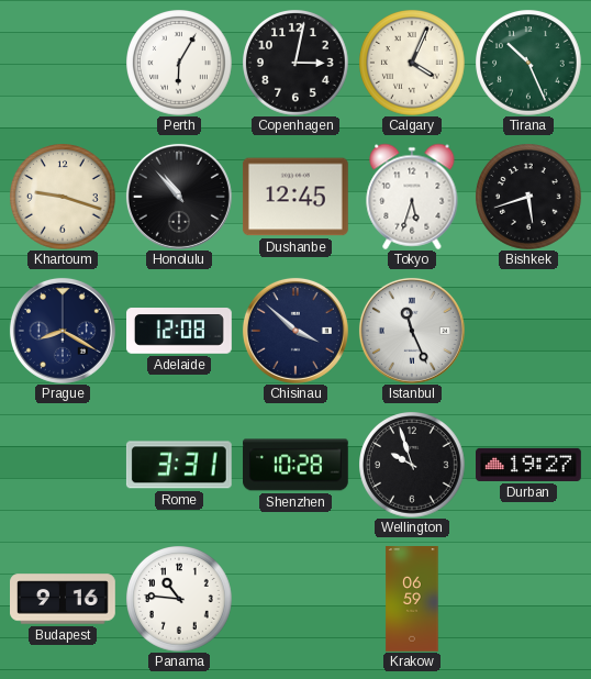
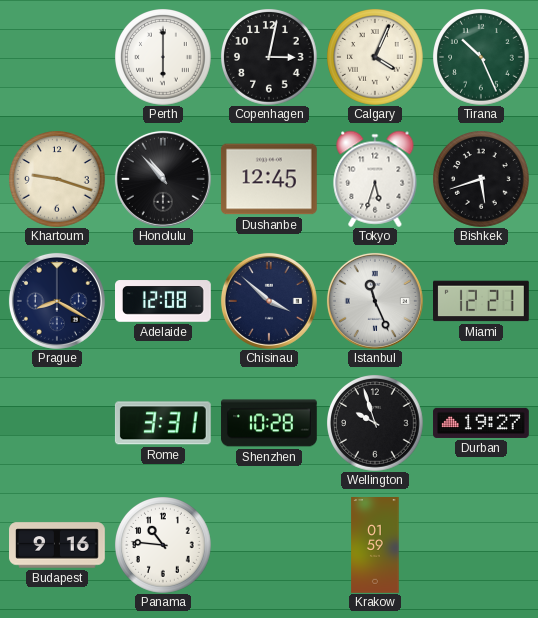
Perth: 6:05 -> 6:00
Miami: none -> 12:21
Krakow: 06:59 -> 01:59
